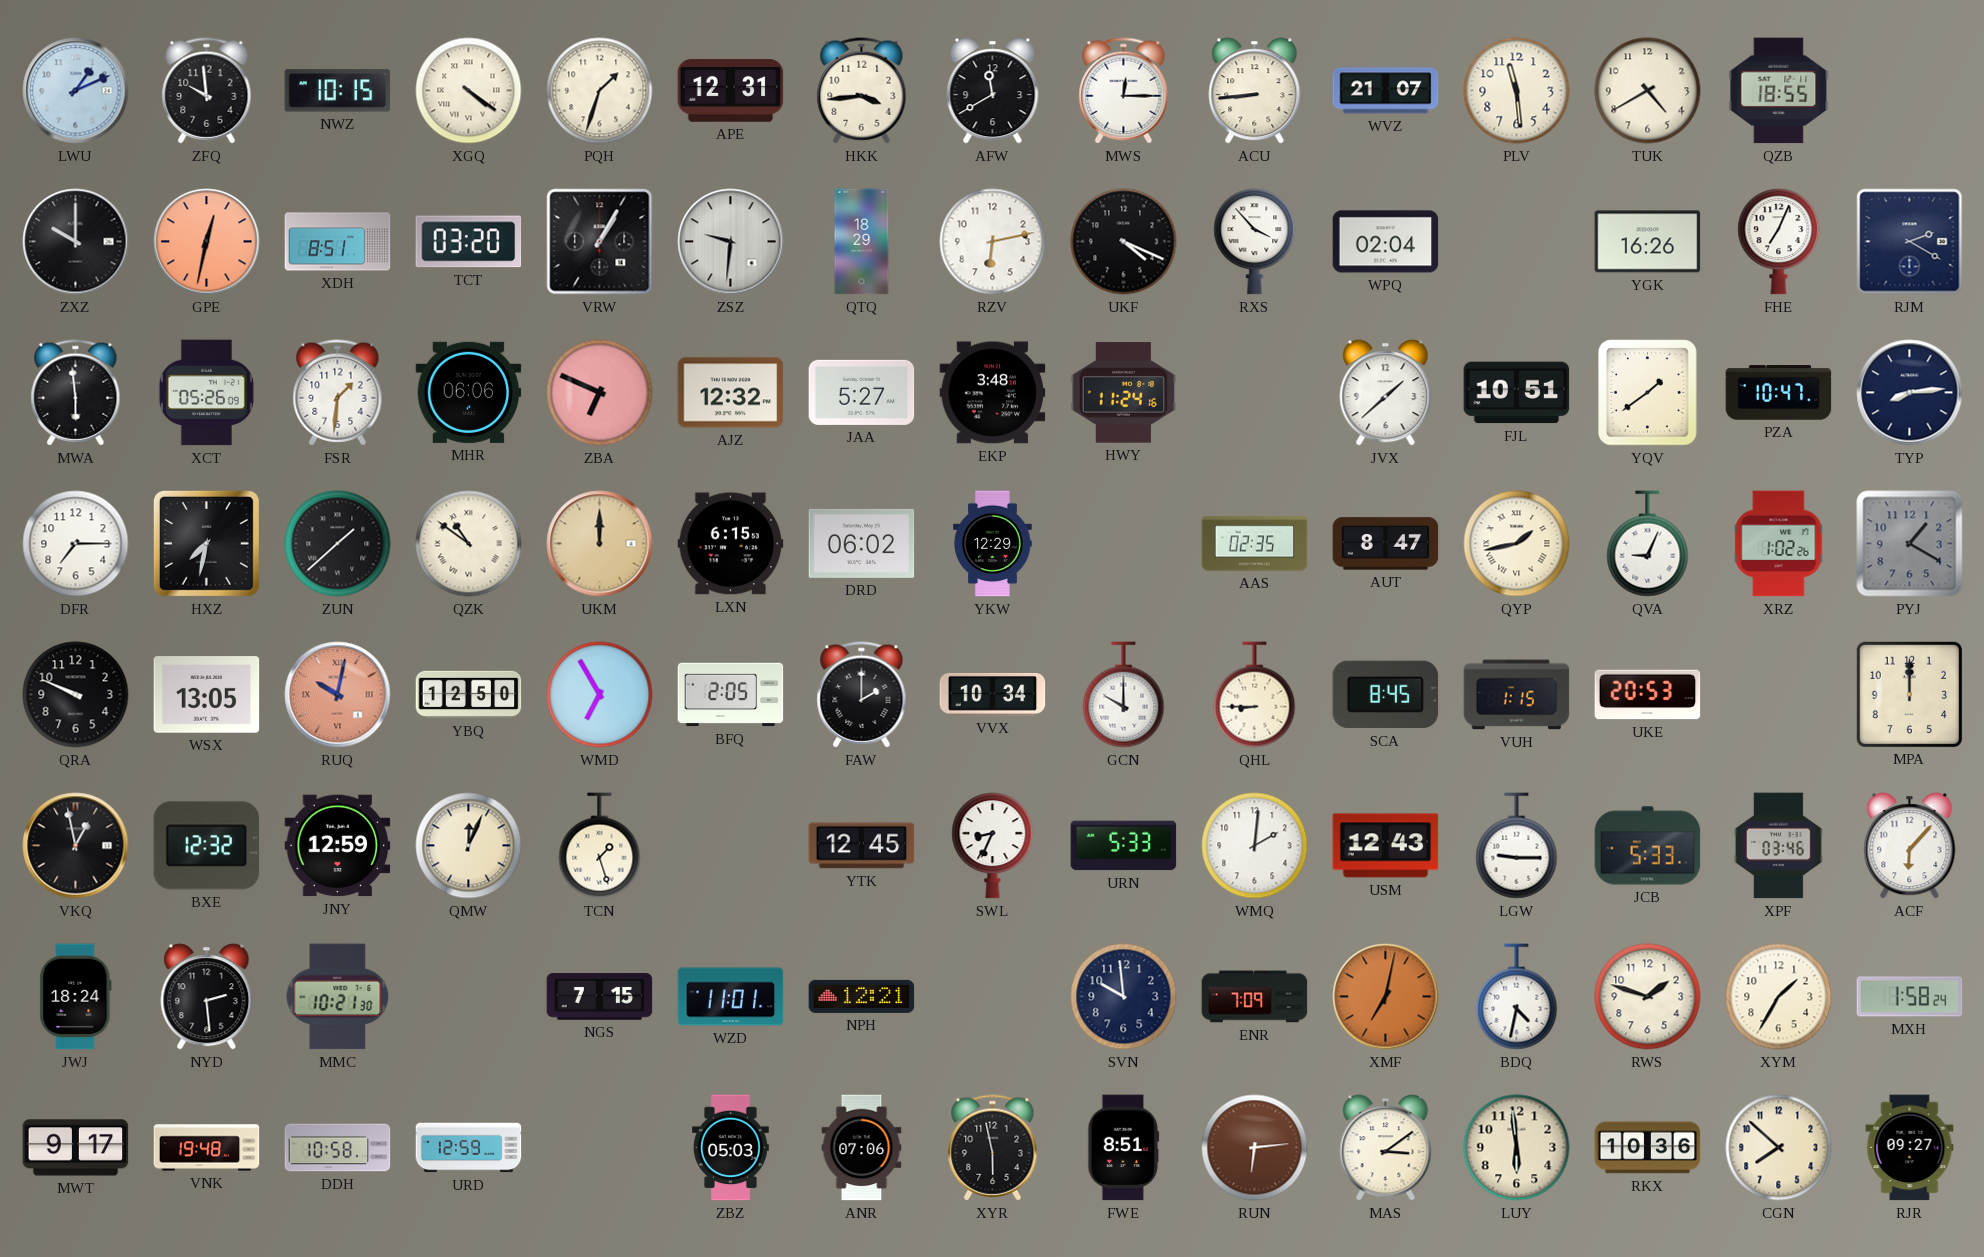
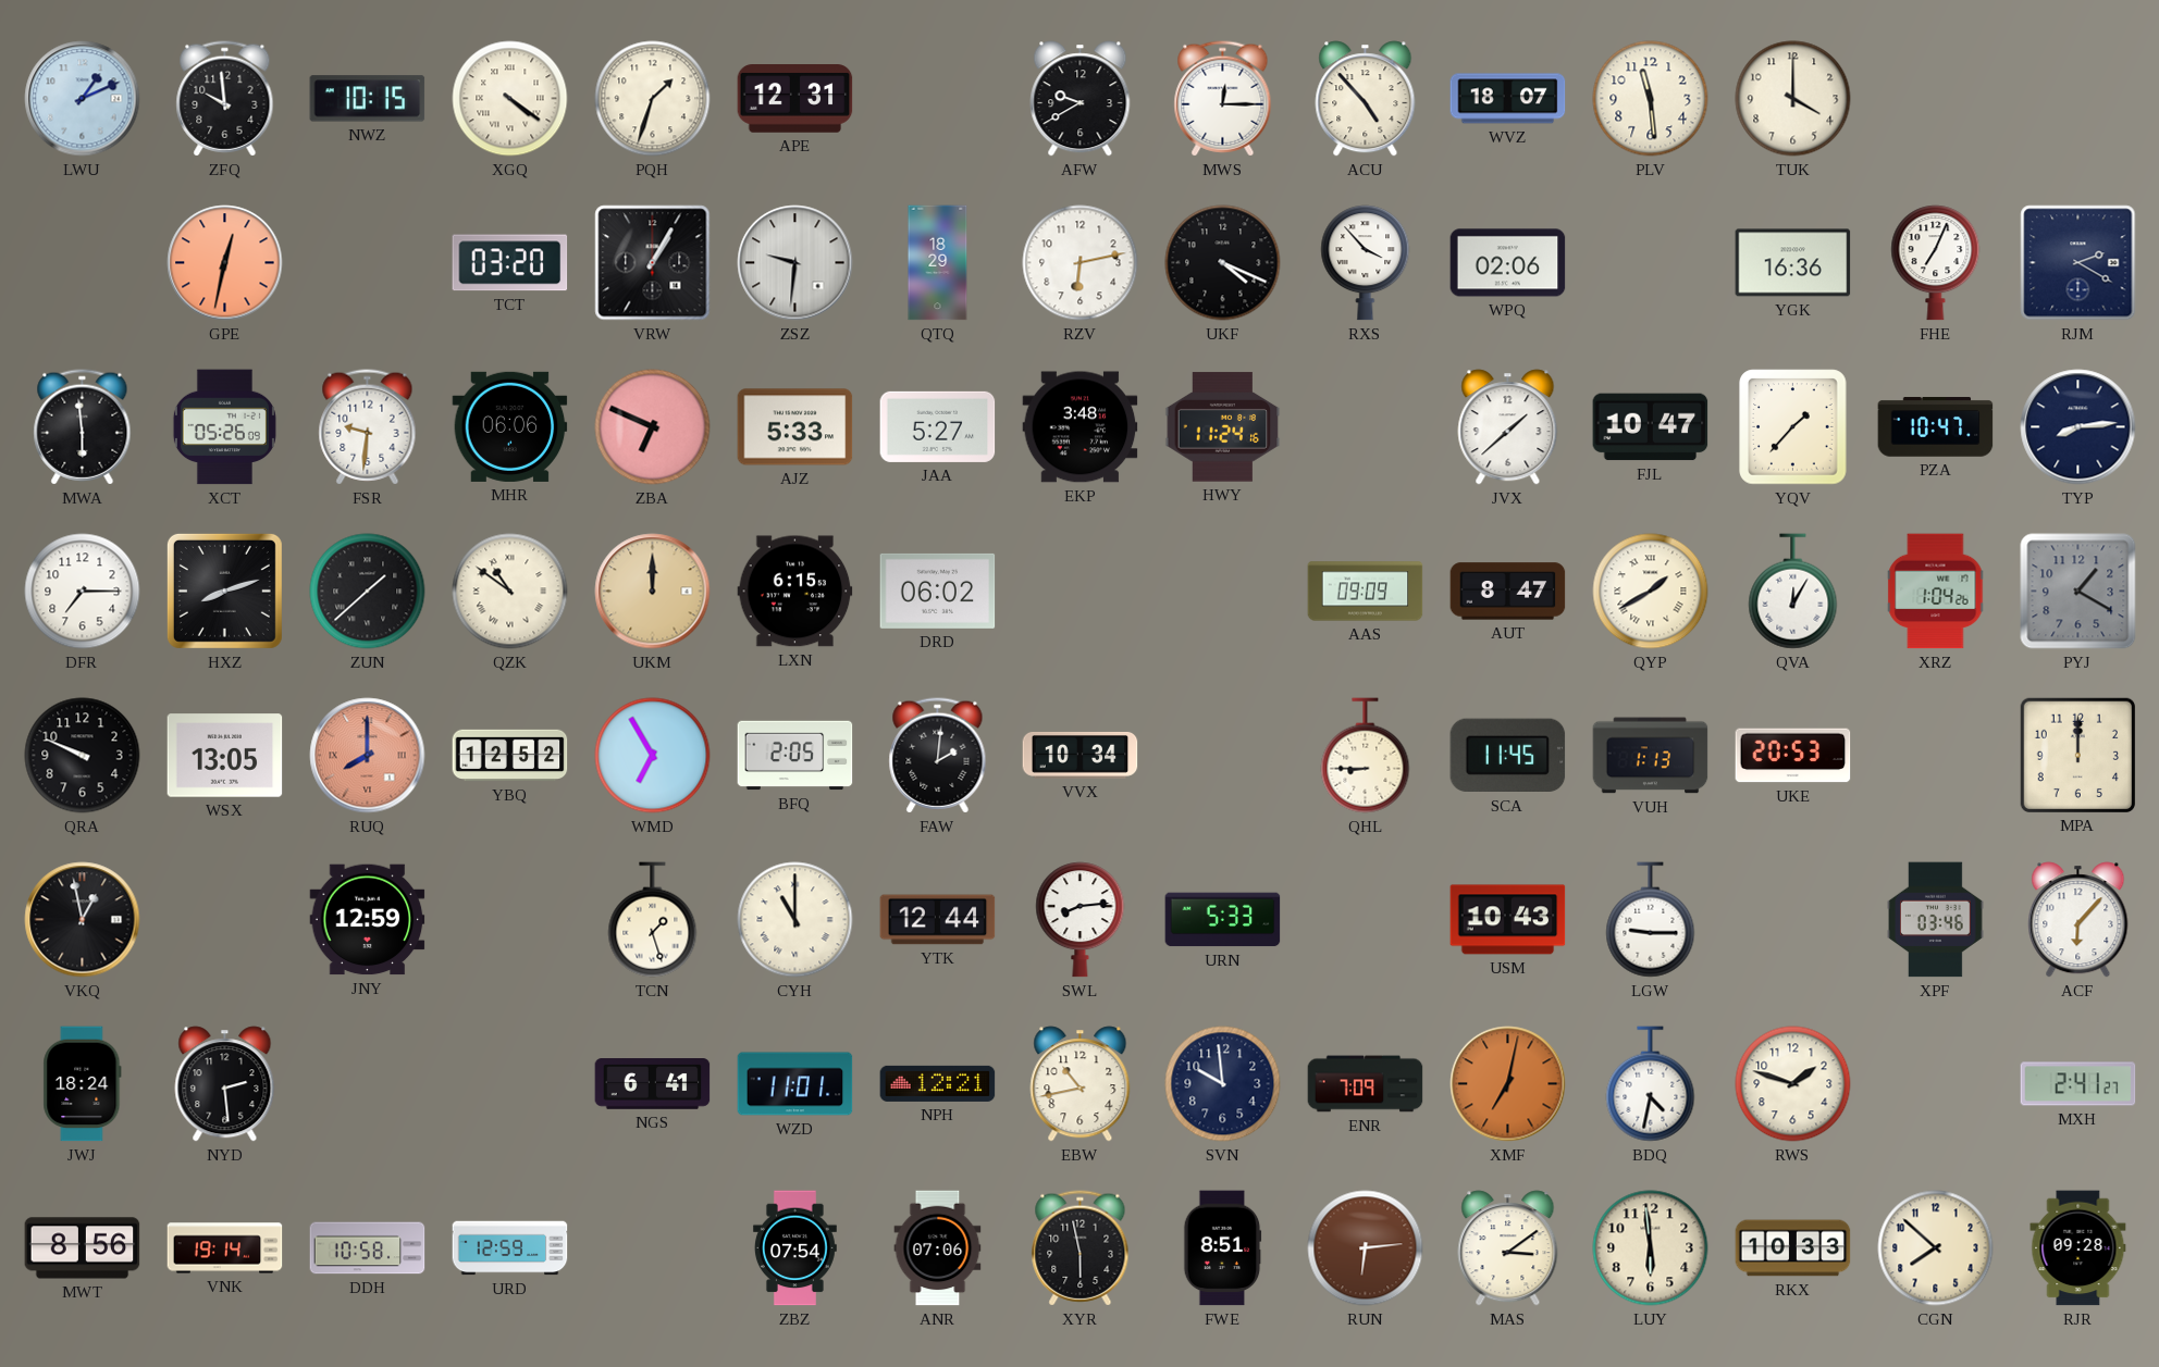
HKK: 3:44 -> none
AFW: 11:40 -> 9:40
ACU: 8:44 -> 4:53
WVZ: 21:07 -> 18:07
TUK: 4:40 -> 4:00
QZB: 18:55 -> none
ZXZ: 10:00 -> none
XDH: 8:51 -> none
WPQ: 02:04 -> 02:06
YGK: 16:26 -> 16:36
FSR: 1:31 -> 9:31
AJZ: 12:32 -> 5:33
FJL: 10:51 -> 10:47
YQV: 1:39 -> 1:37
HXZ: 7:32 -> 8:12
YKW: 12:29 -> none
AAS: 02:35 -> 09:09
QYP: 1:43 -> 1:40
QVA: 9:04 -> 12:05
XRZ: 1:02 -> 1:04
RUQ: 10:02 -> 8:00
YBQ: 12:50 -> 12:52
FAW: 2:00 -> 2:01
GCN: 10:00 -> none
SCA: 8:45 -> 11:45
VUH: 1:15 -> 1:13
BXE: 12:32 -> none
QMW: 12:04 -> none
CYH: none -> 11:00
YTK: 12:45 -> 12:44
SWL: 8:34 -> 8:14
WMQ: 2:01 -> none
USM: 12:43 -> 10:43
JCB: 5:33 -> none
MMC: 10:21 -> none
NGS: 7:15 -> 6:41
EBW: none -> 10:43
XYM: 1:35 -> none
MXH: 1:58 -> 2:41
MWT: 9:17 -> 8:56
VNK: 19:48 -> 19:14
ZBZ: 05:03 -> 07:54
RKX: 10:36 -> 10:33
RJR: 09:27 -> 09:28
